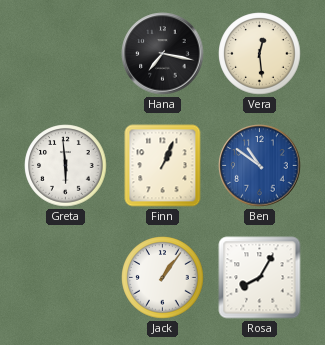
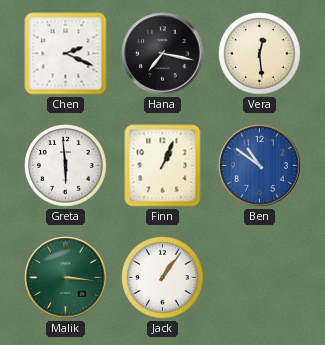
Chen: none -> 2:19
Malik: none -> 3:16
Rosa: 8:05 -> none
